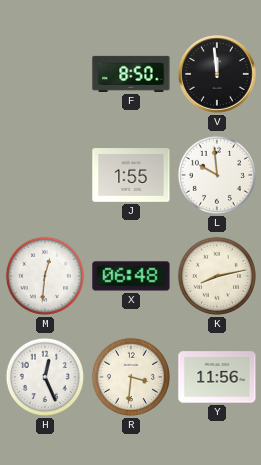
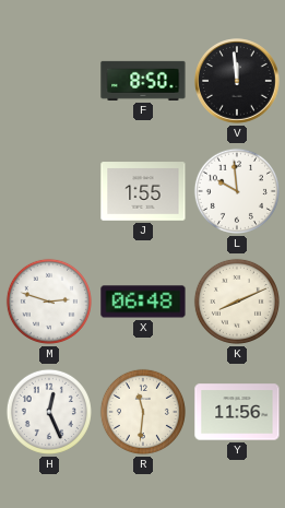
M: 12:31 -> 2:48
K: 8:13 -> 8:11
R: 3:31 -> 11:31
